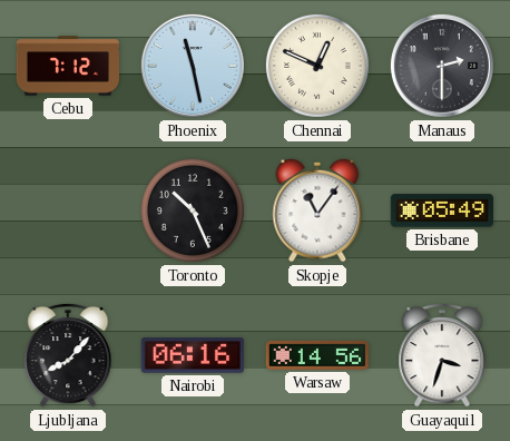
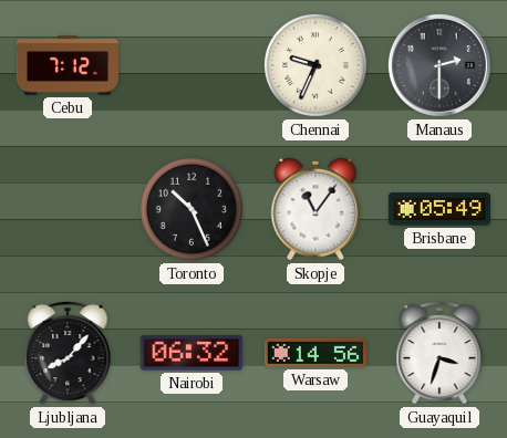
Phoenix: 11:28 -> none
Chennai: 12:49 -> 9:34
Nairobi: 06:16 -> 06:32
